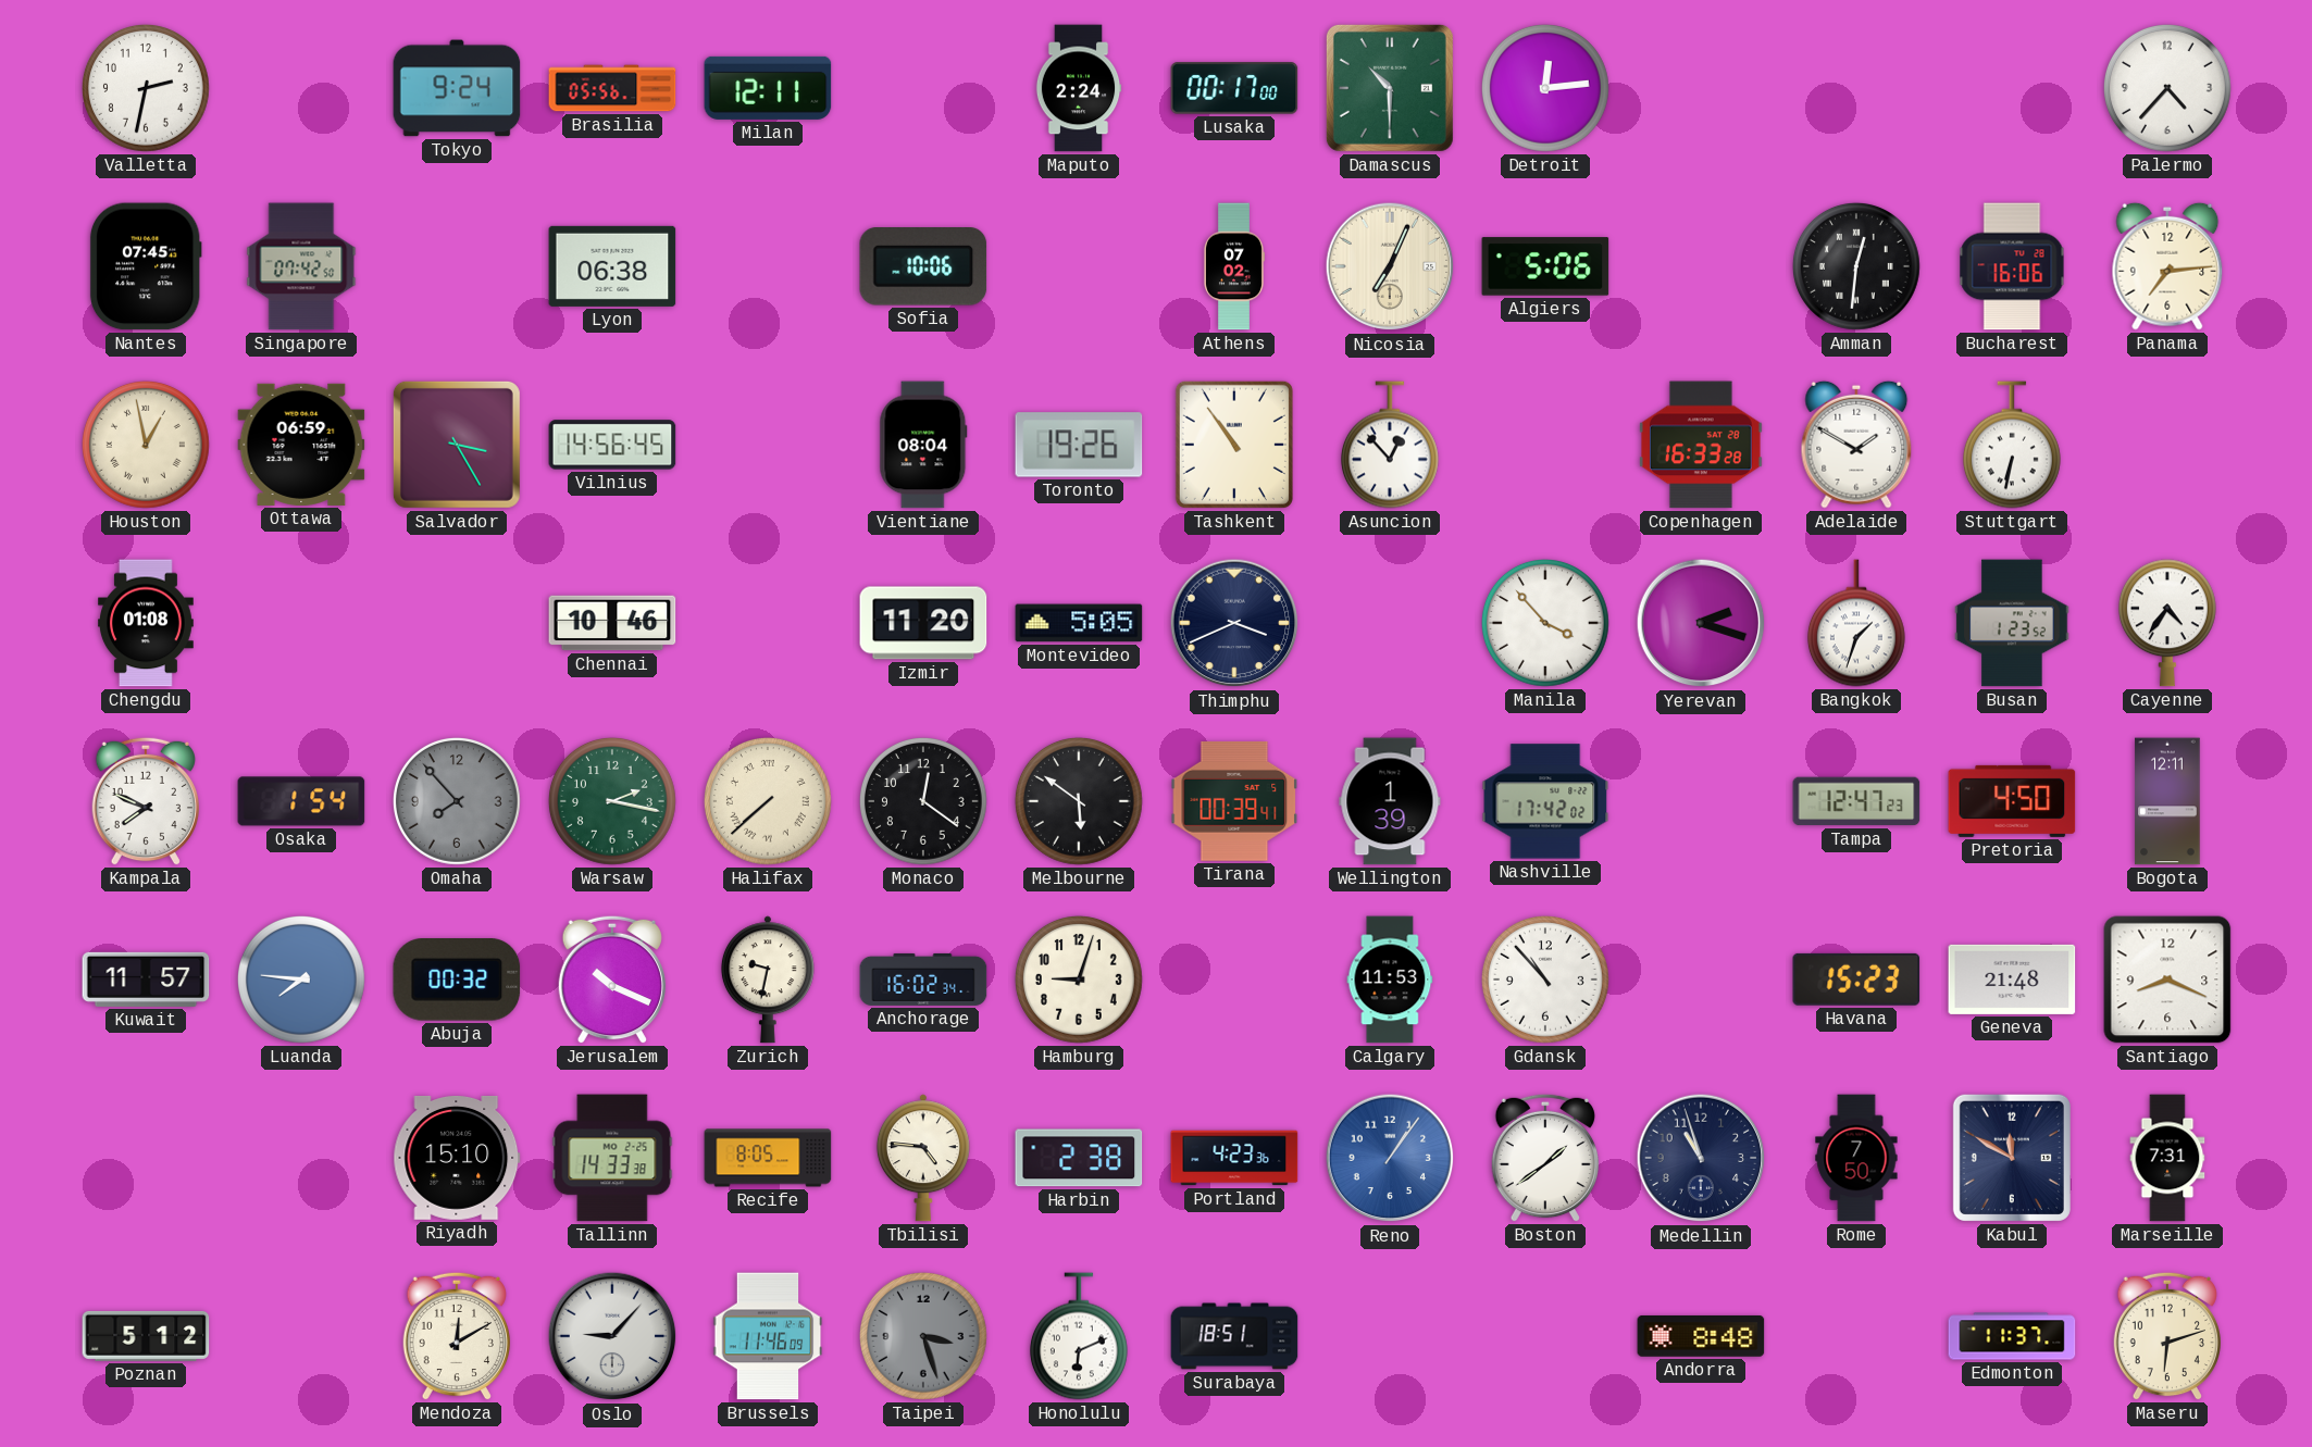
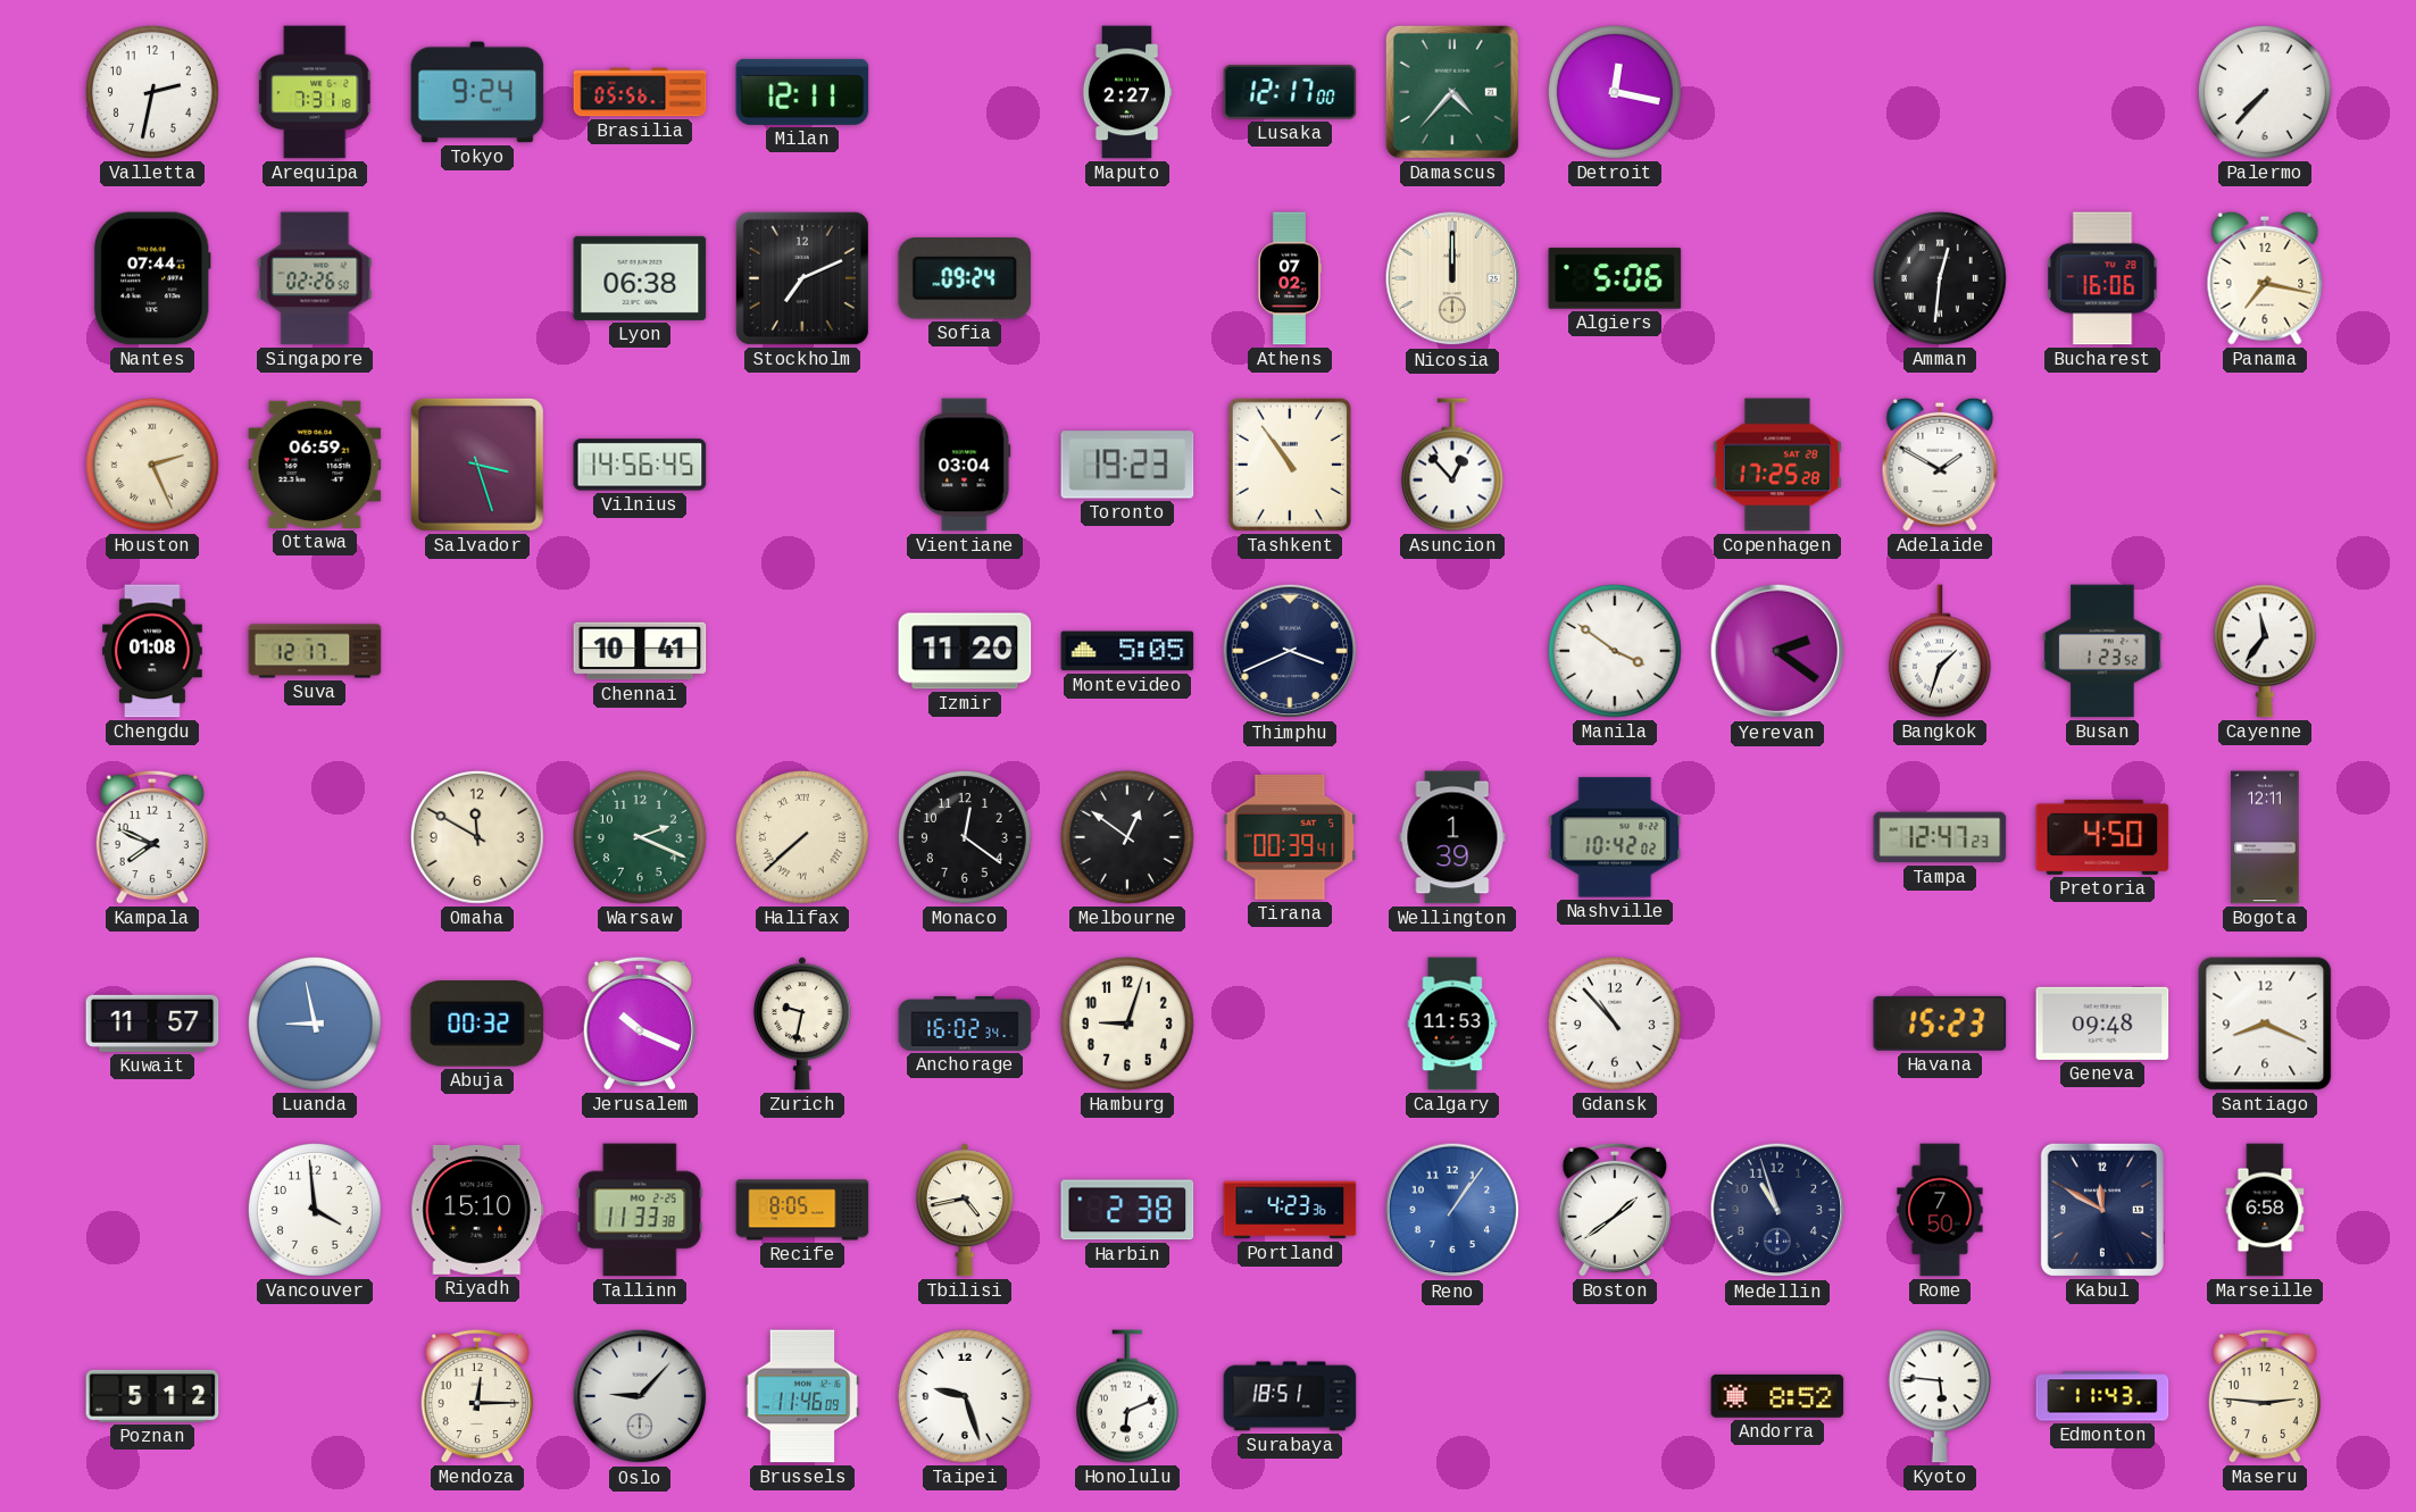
Arequipa: none -> 7:31
Maputo: 2:24 -> 2:27
Lusaka: 00:17 -> 12:17
Damascus: 10:30 -> 4:37
Detroit: 12:14 -> 12:17
Palermo: 4:37 -> 7:37
Nantes: 07:45 -> 07:44
Singapore: 07:42 -> 02:26
Stockholm: none -> 7:11
Sofia: 10:06 -> 09:24
Nicosia: 7:04 -> 12:00
Panama: 7:14 -> 7:17
Houston: 12:58 -> 2:26
Salvador: 3:25 -> 3:27
Vientiane: 08:04 -> 03:04
Toronto: 19:26 -> 19:23
Copenhagen: 16:33 -> 17:25
Stuttgart: 6:32 -> none
Suva: none -> 12:17
Chennai: 10:46 -> 10:41
Manila: 3:53 -> 3:51
Yerevan: 2:18 -> 2:21
Cayenne: 4:36 -> 11:36
Osaka: 1:54 -> none
Omaha: 7:53 -> 11:50
Omaha dial: grey -> cream
Warsaw: 2:17 -> 2:19
Melbourne: 5:51 -> 12:51
Nashville: 17:42 -> 10:42
Luanda: 7:46 -> 8:58
Geneva: 21:48 -> 09:48
Vancouver: none -> 3:59
Tallinn: 14:33 -> 11:33
Tbilisi: 4:46 -> 4:43
Marseille: 7:31 -> 6:58
Mendoza: 12:10 -> 12:15
Taipei: 3:27 -> 9:27
Taipei dial: grey -> white
Andorra: 8:48 -> 8:52
Kyoto: none -> 5:46
Edmonton: 11:37 -> 11:43
Maseru: 6:12 -> 2:46
